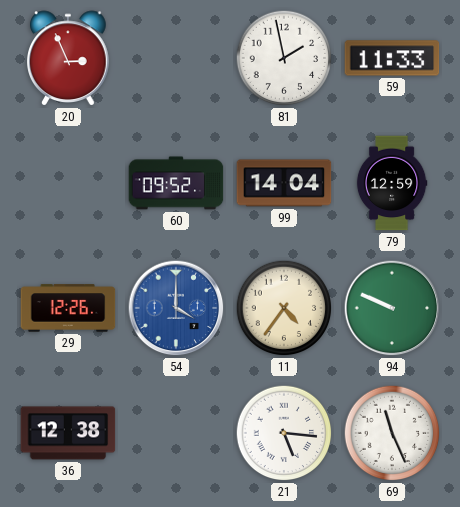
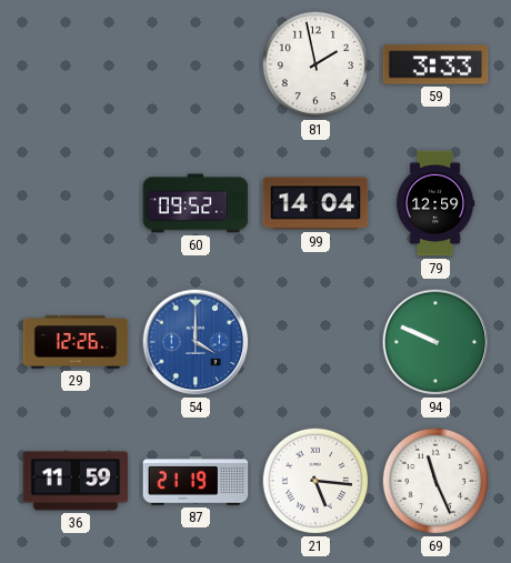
20: 2:56 -> none
59: 11:33 -> 3:33
11: 4:36 -> none
36: 12:38 -> 11:59
87: none -> 21:19
